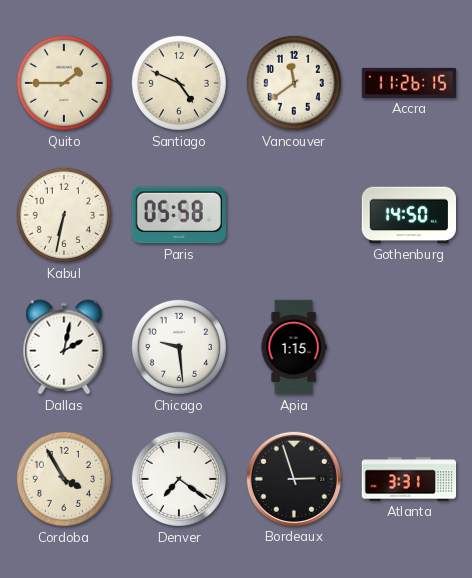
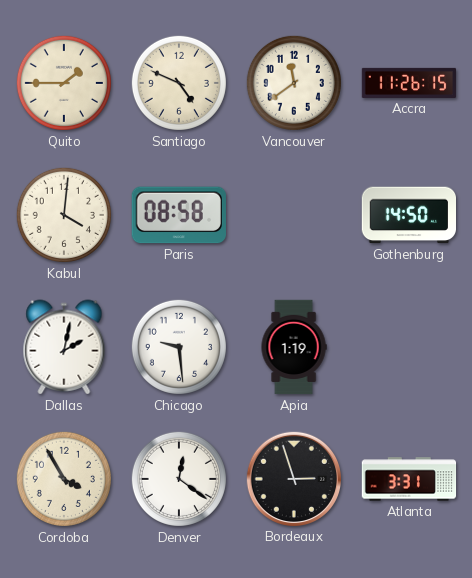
Kabul: 6:32 -> 4:01
Paris: 05:58 -> 08:58
Apia: 1:15 -> 1:19
Denver: 7:21 -> 12:21
